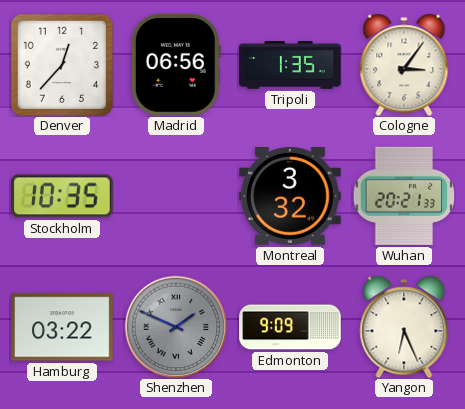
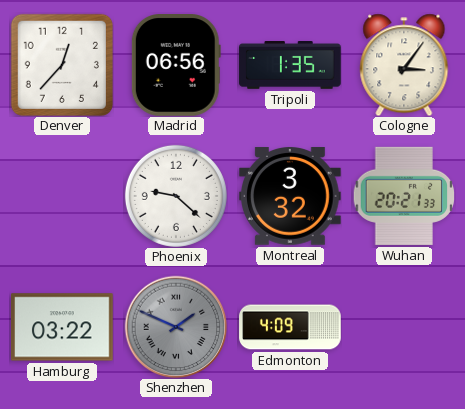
Stockholm: 10:35 -> none
Phoenix: none -> 9:22
Edmonton: 9:09 -> 4:09
Yangon: 6:26 -> none
